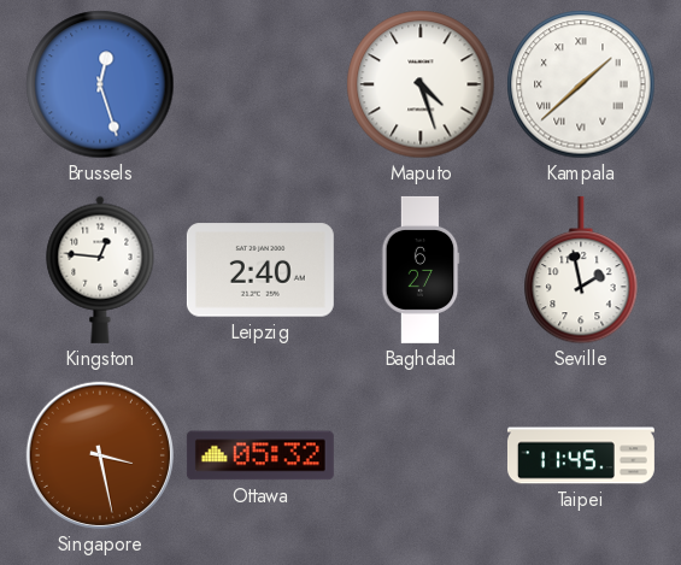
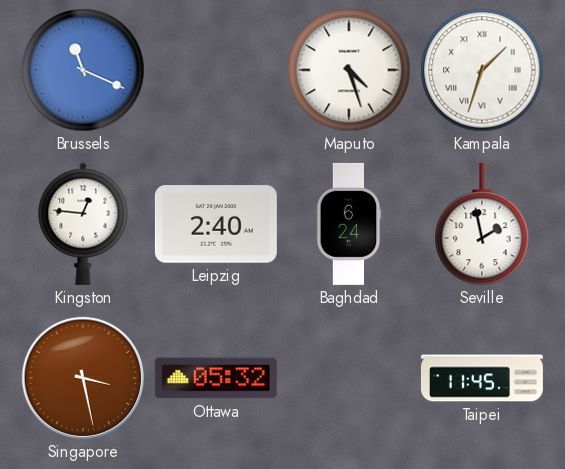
Brussels: 12:27 -> 11:19
Kampala: 1:38 -> 1:33
Baghdad: 6:27 -> 6:24
